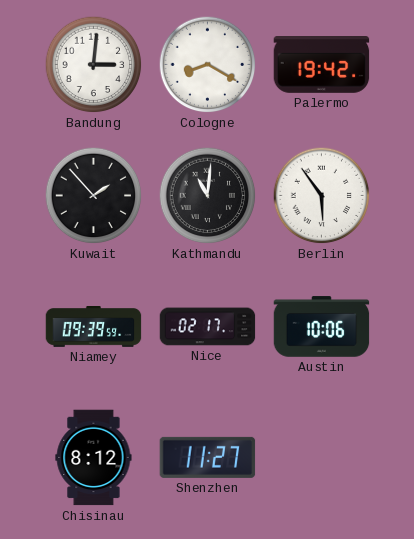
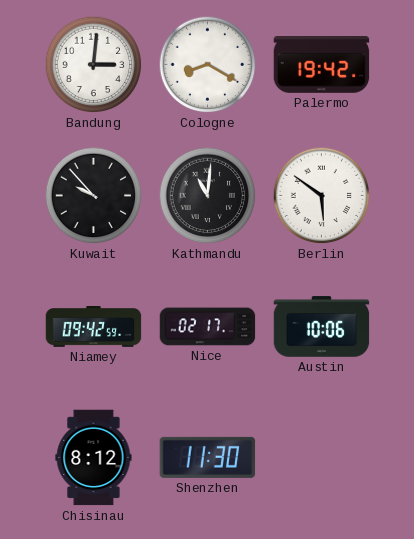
Kuwait: 1:53 -> 9:53
Berlin: 5:54 -> 5:51
Niamey: 09:39 -> 09:42
Shenzhen: 11:27 -> 11:30
